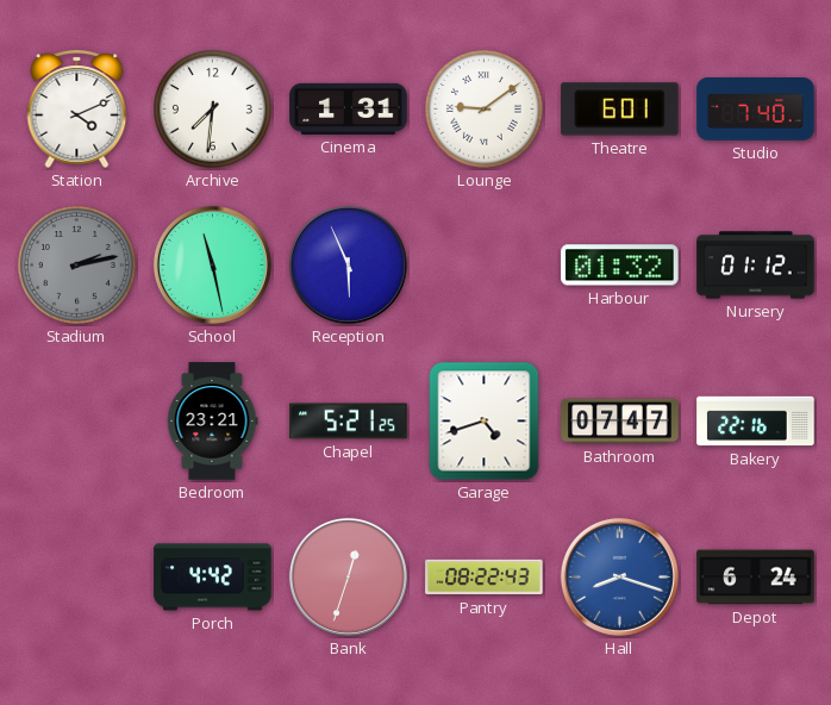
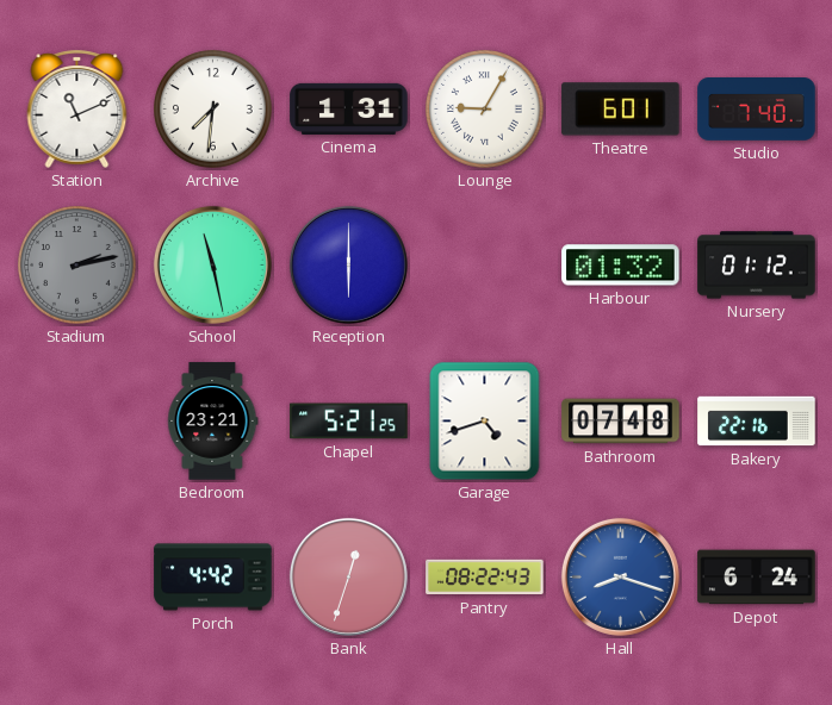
Station: 4:11 -> 11:11
Lounge: 9:09 -> 9:05
Reception: 5:56 -> 6:00
Bathroom: 07:47 -> 07:48
